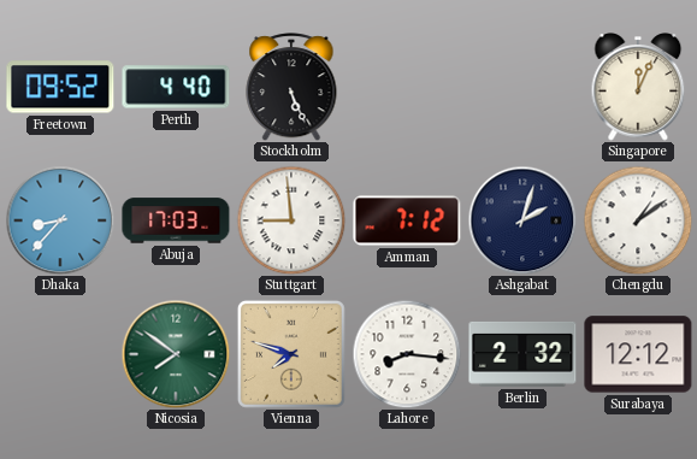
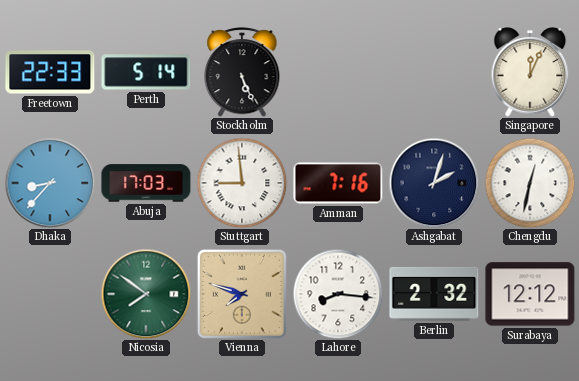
Freetown: 09:52 -> 22:33
Perth: 4:40 -> 5:14
Amman: 7:12 -> 7:16
Chengdu: 1:09 -> 12:32
